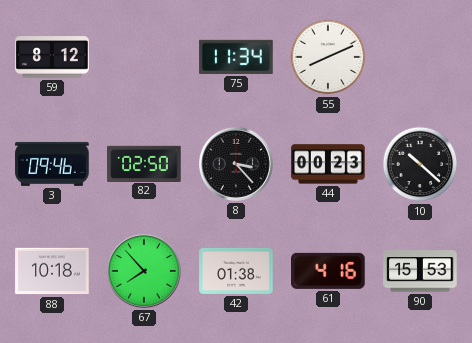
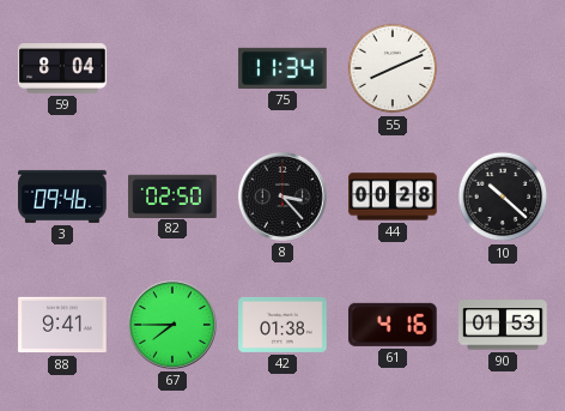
59: 8:12 -> 8:04
44: 00:23 -> 00:28
88: 10:18 -> 9:41
67: 7:53 -> 7:45
90: 15:53 -> 01:53
